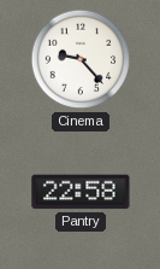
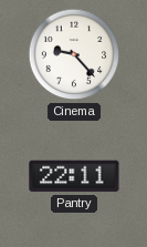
Pantry: 22:58 -> 22:11
